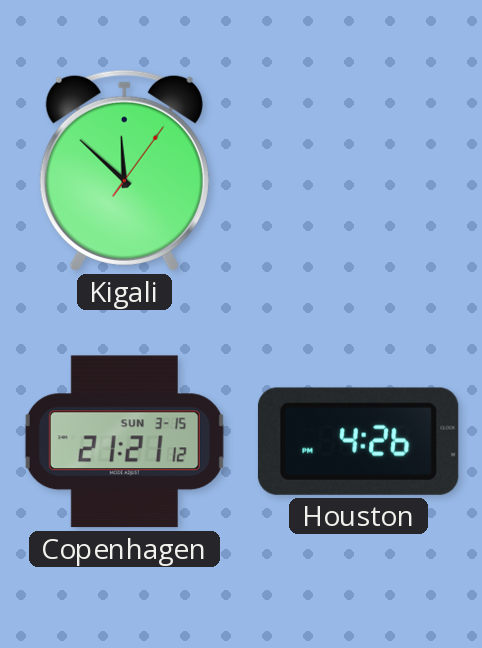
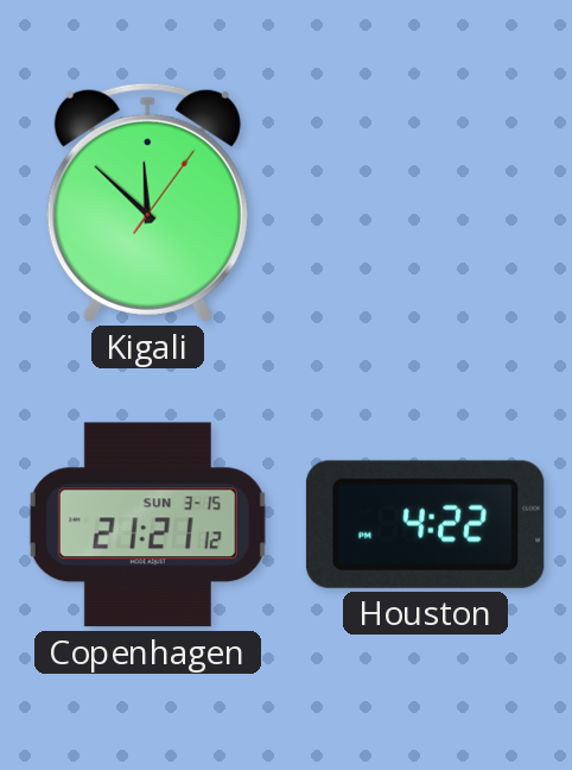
Houston: 4:26 -> 4:22
